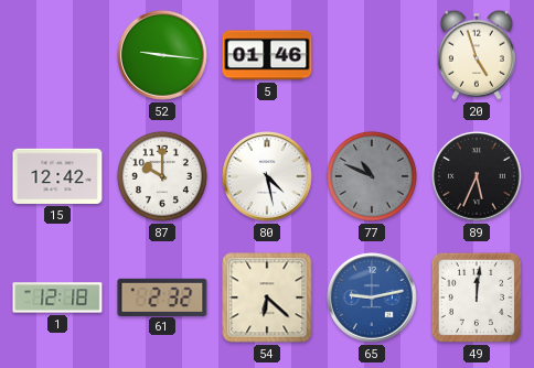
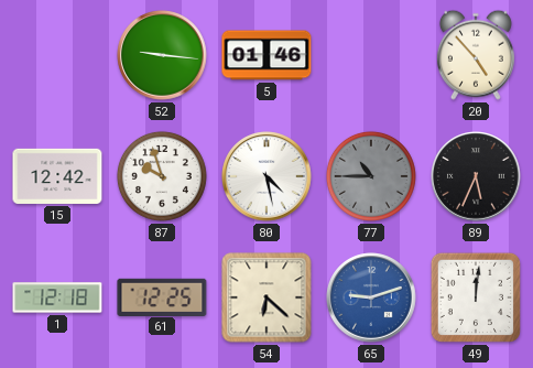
20: 4:57 -> 4:53
87: 10:00 -> 9:57
77: 10:49 -> 10:45
61: 2:32 -> 12:25
65: 9:13 -> 9:12
